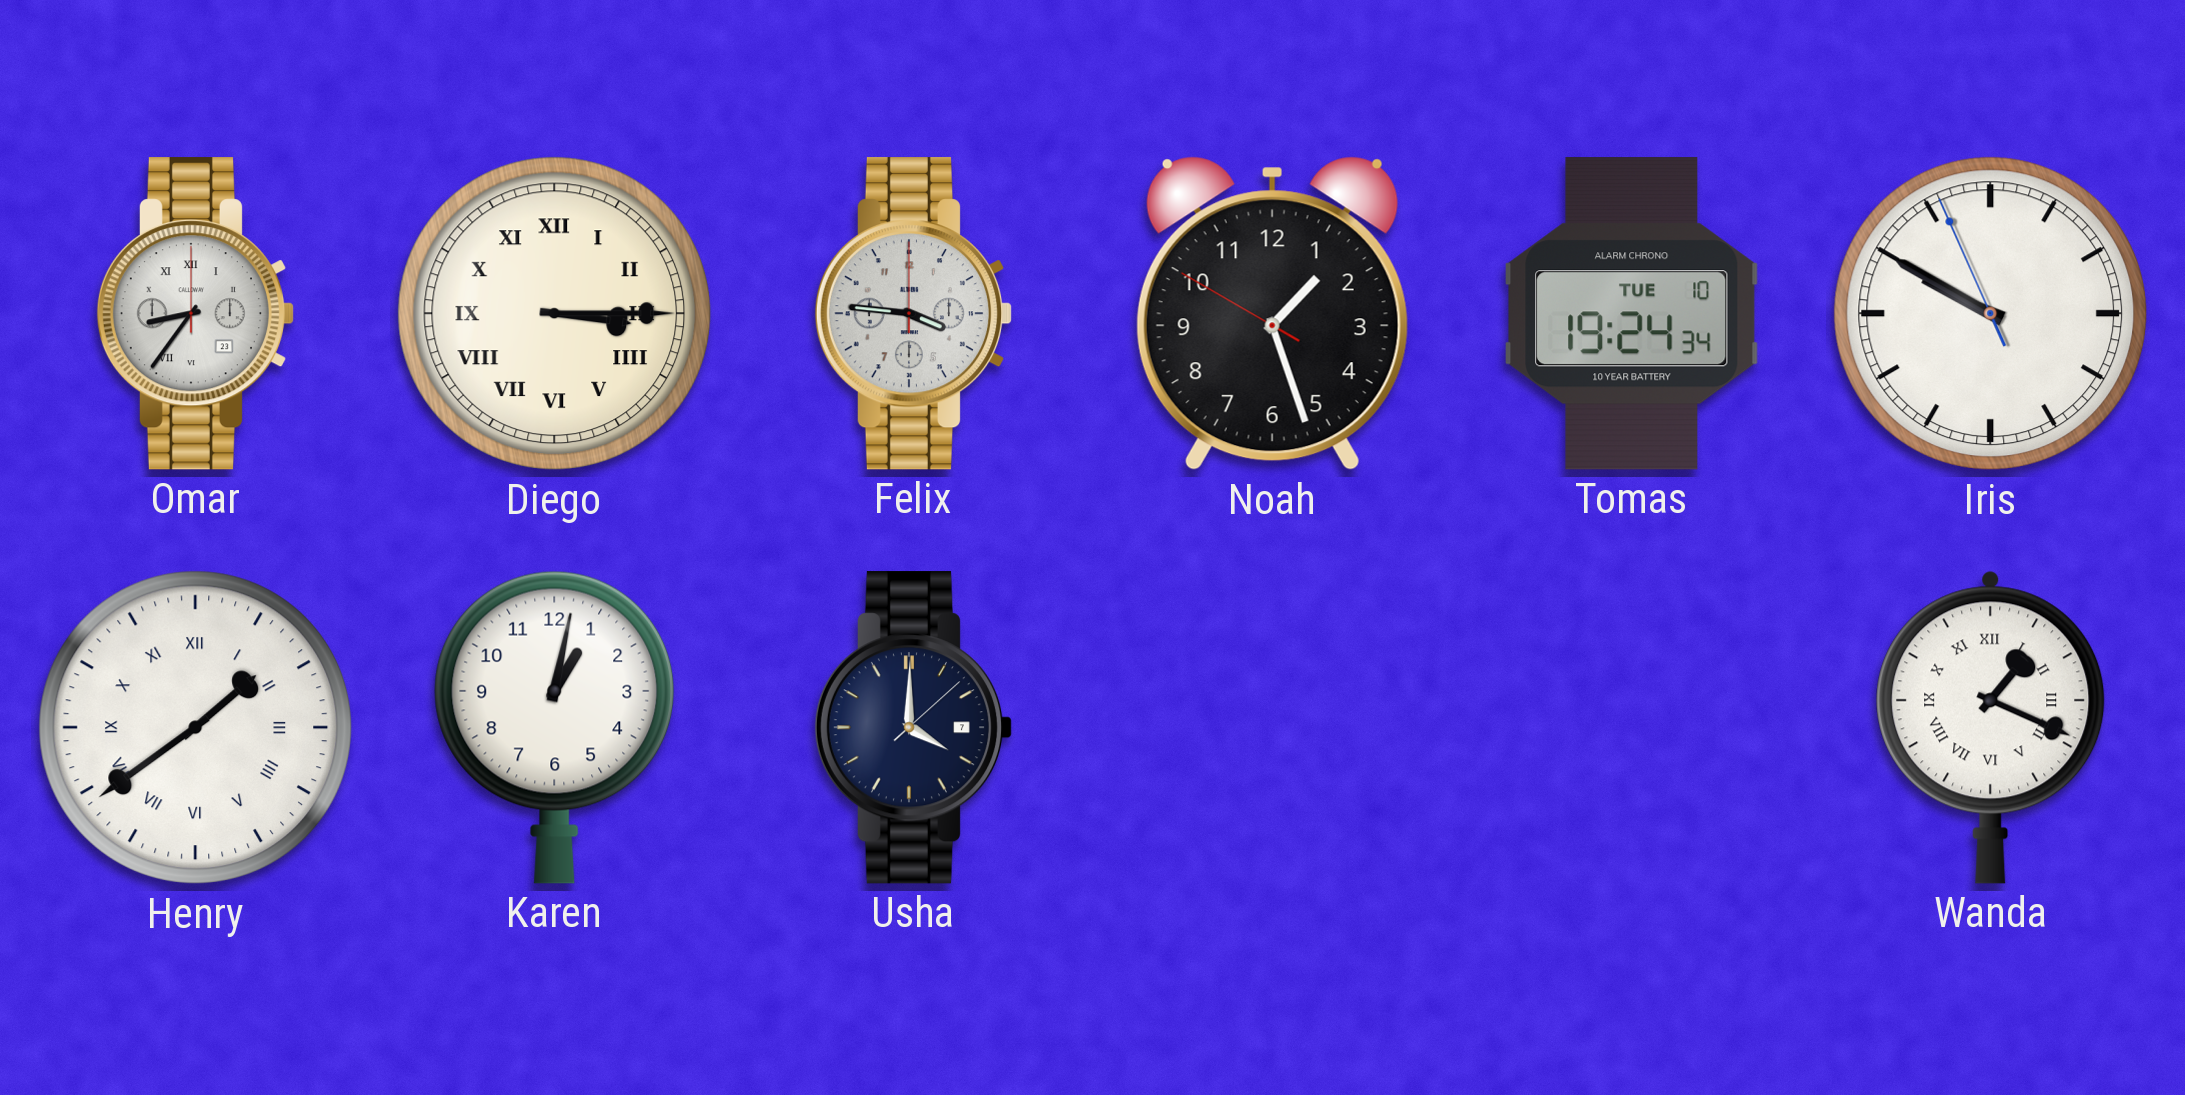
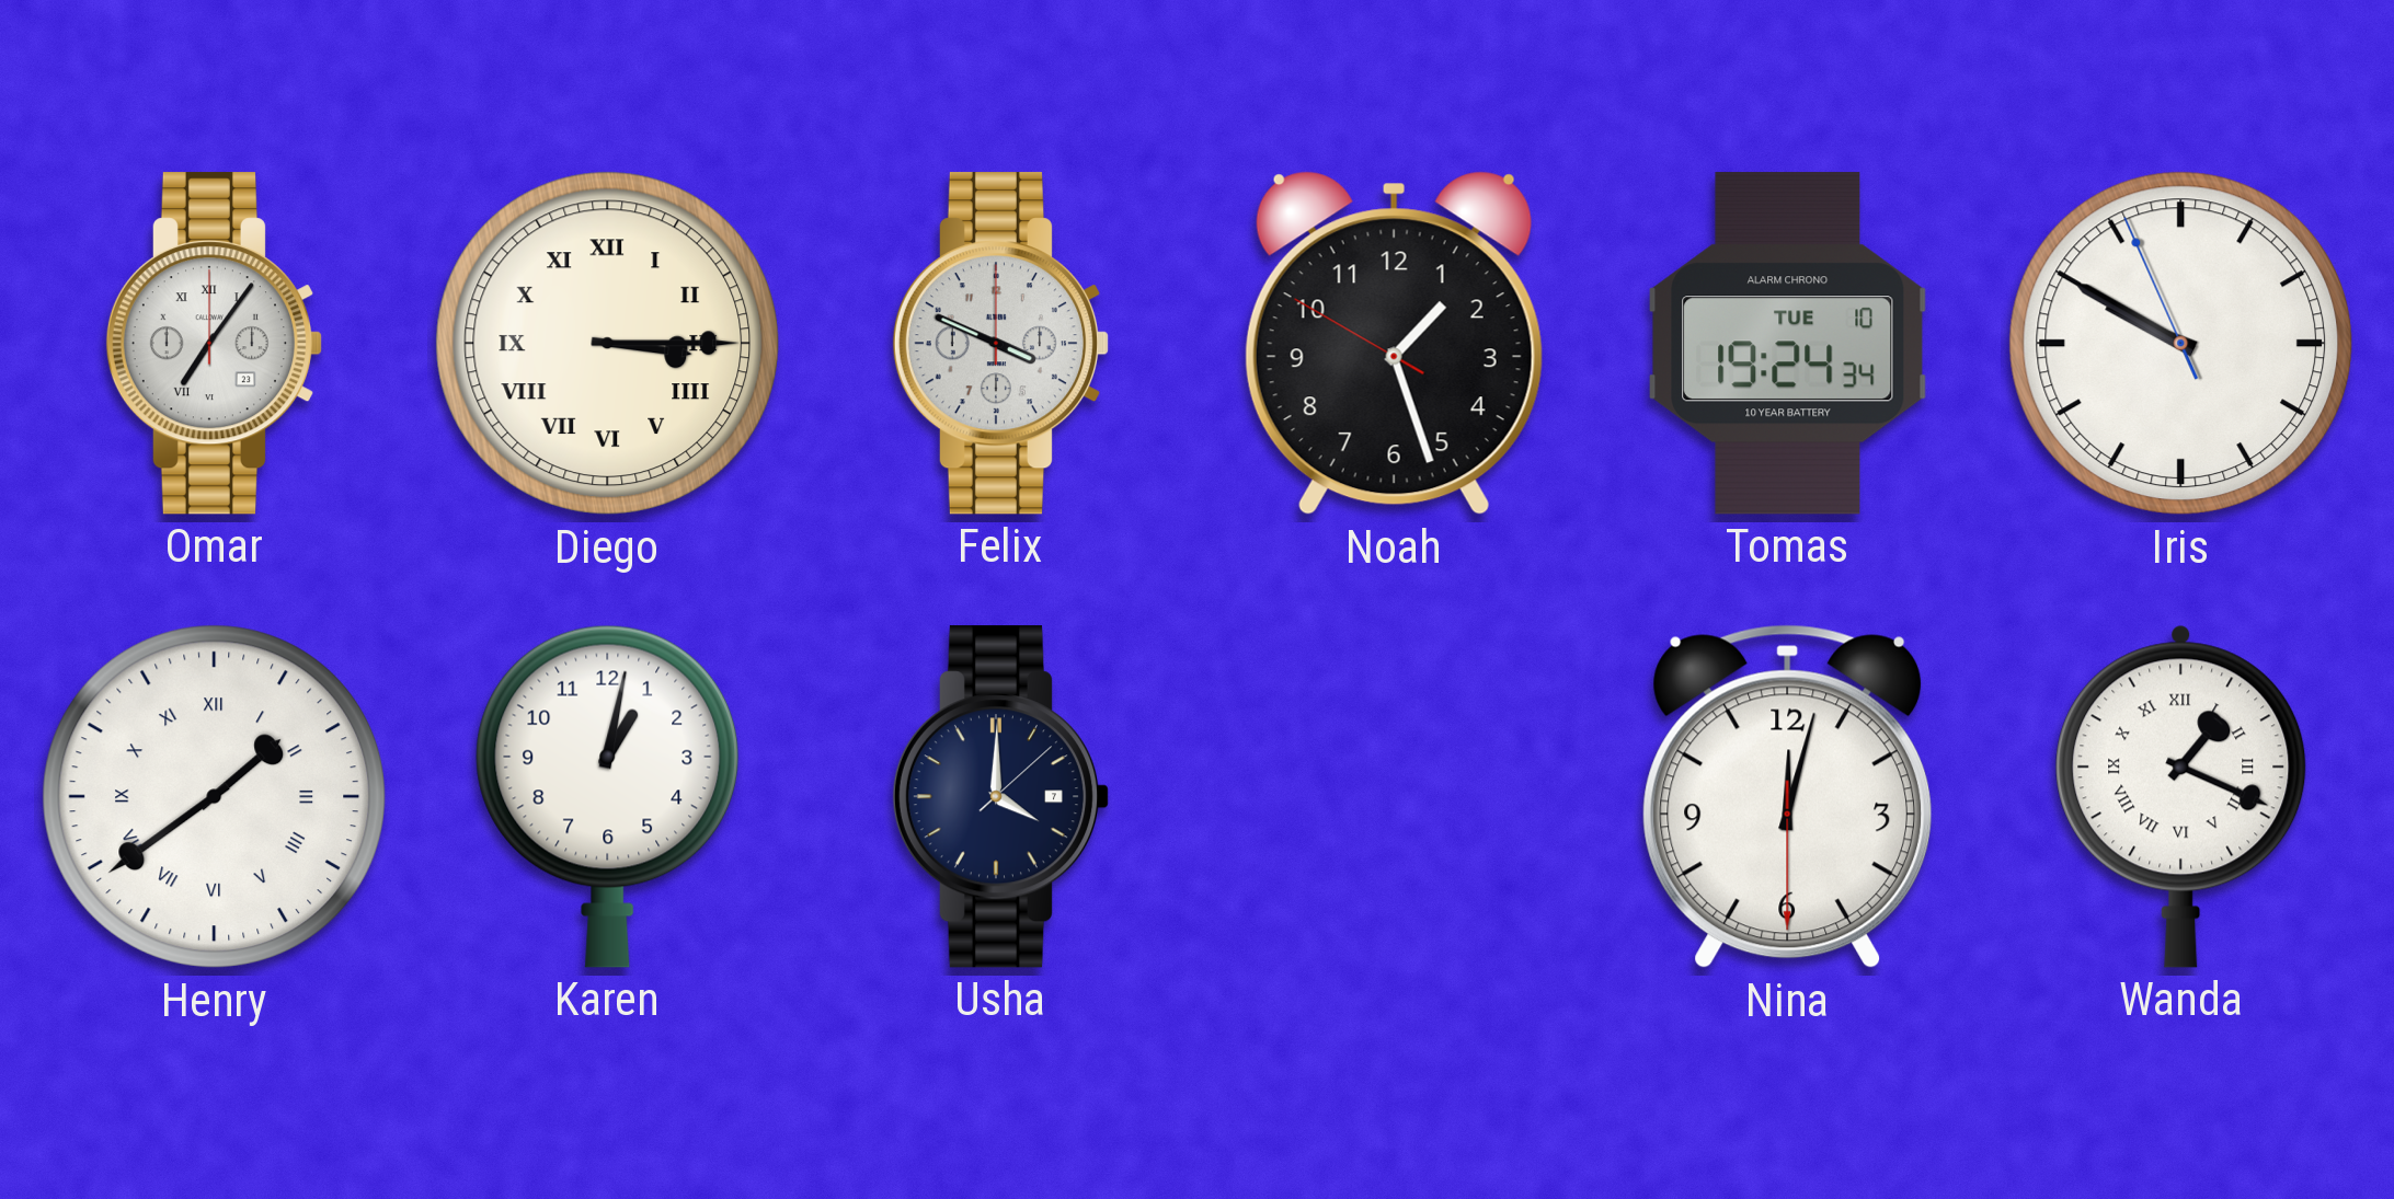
Omar: 8:36 -> 7:06
Felix: 3:46 -> 3:49
Nina: none -> 12:02
